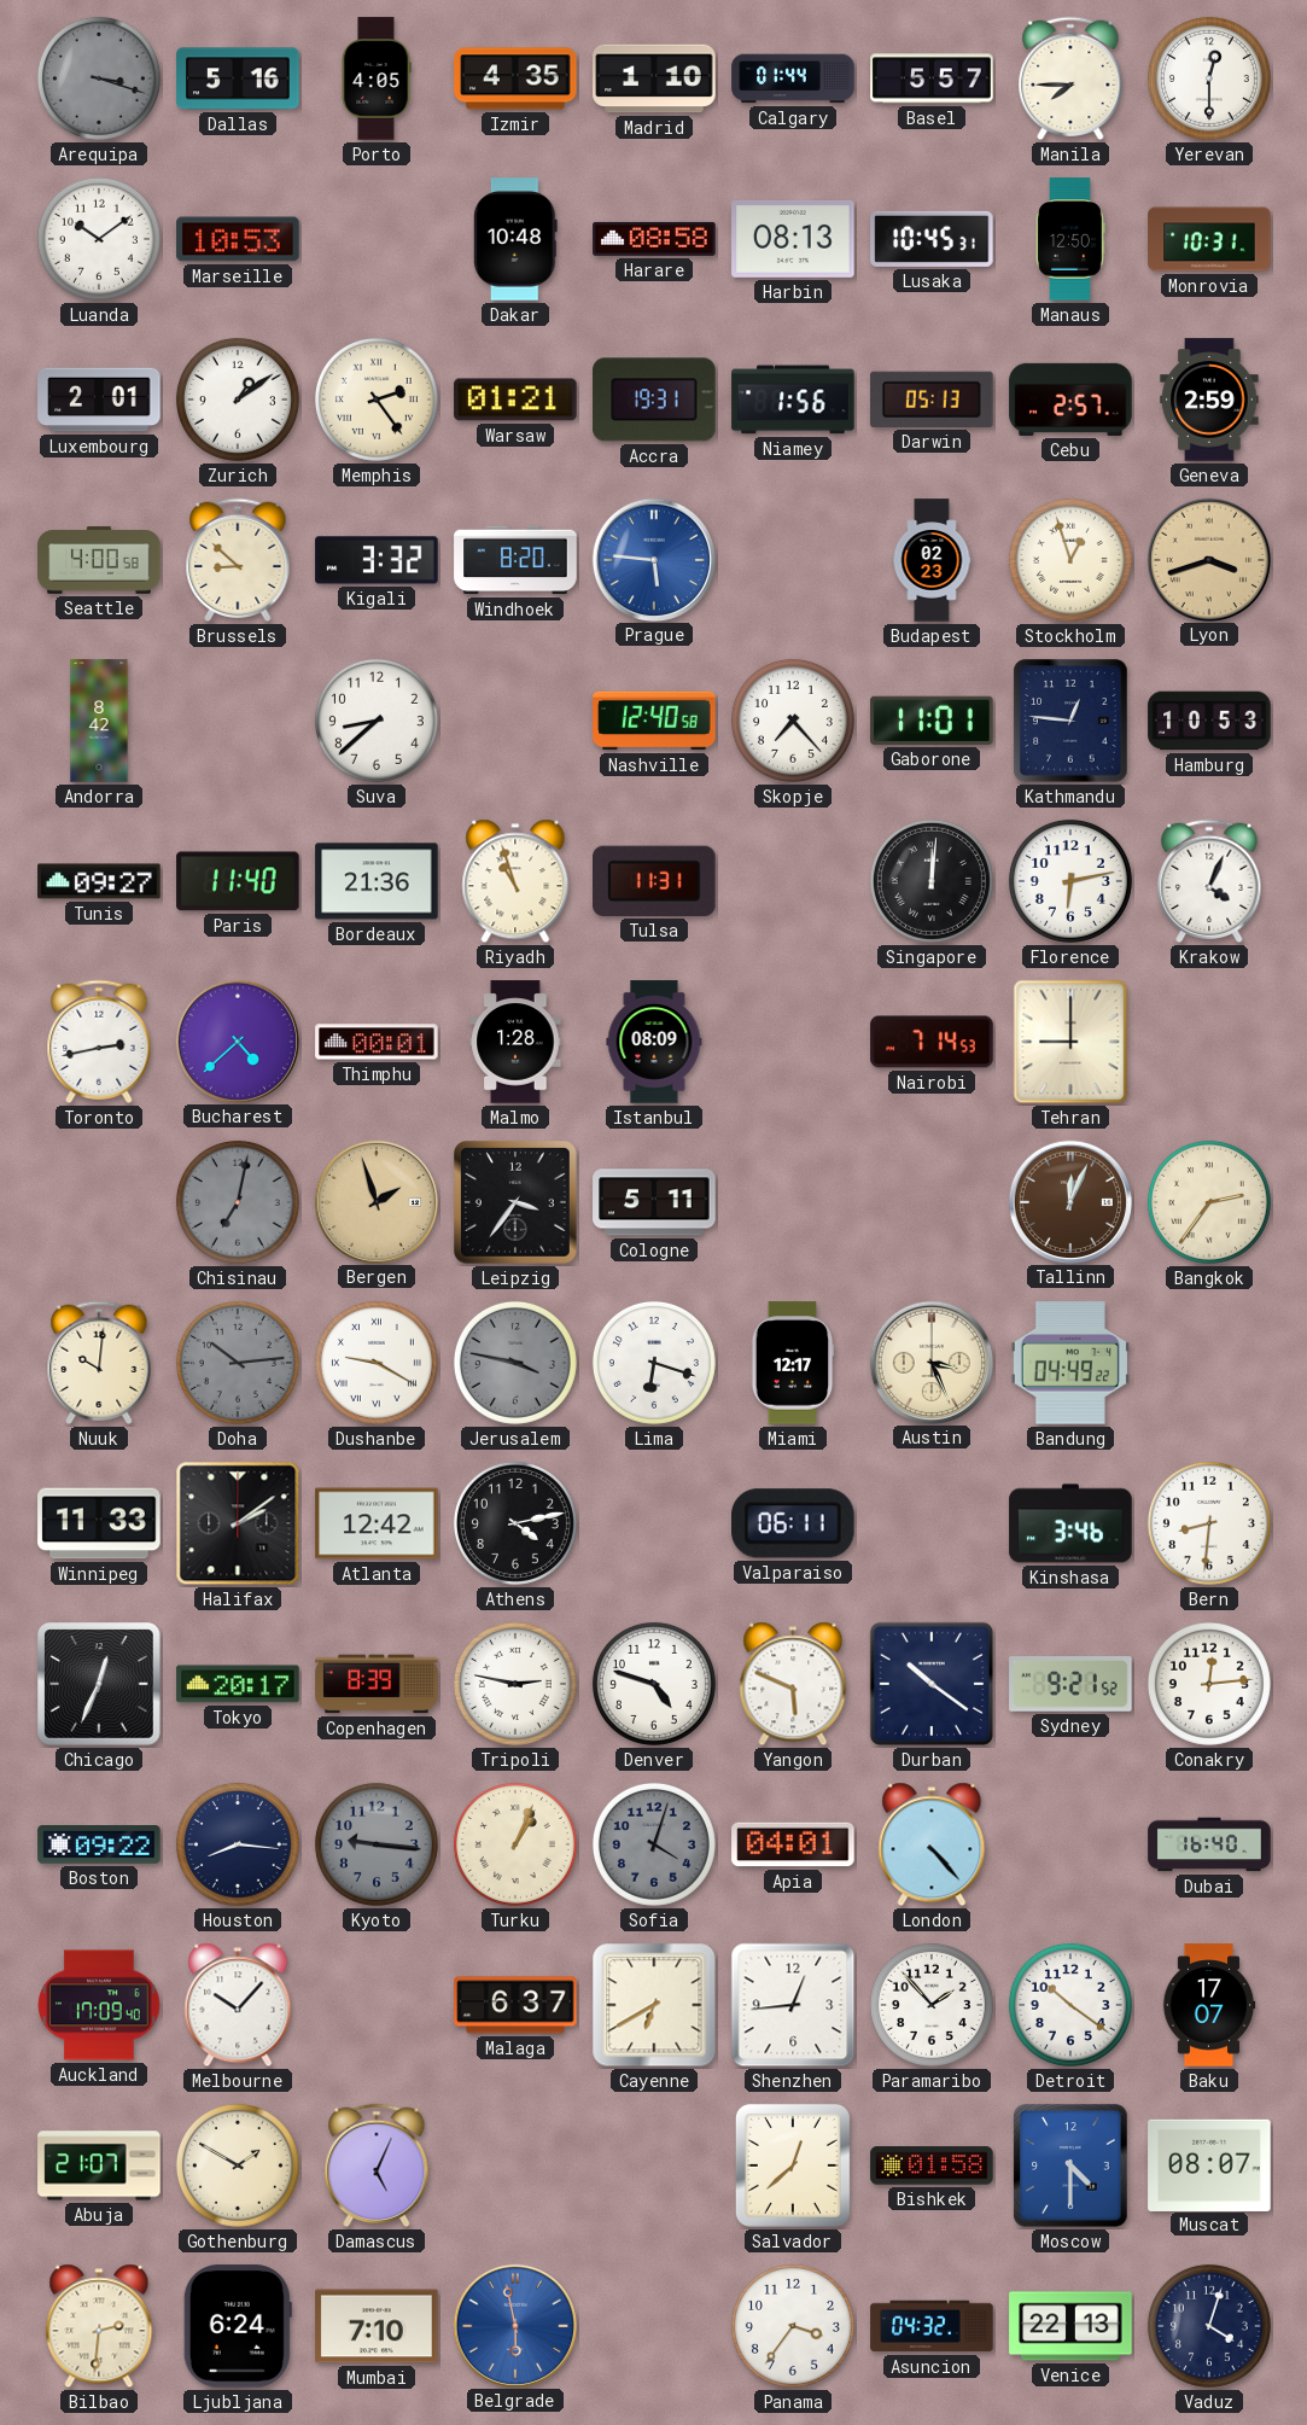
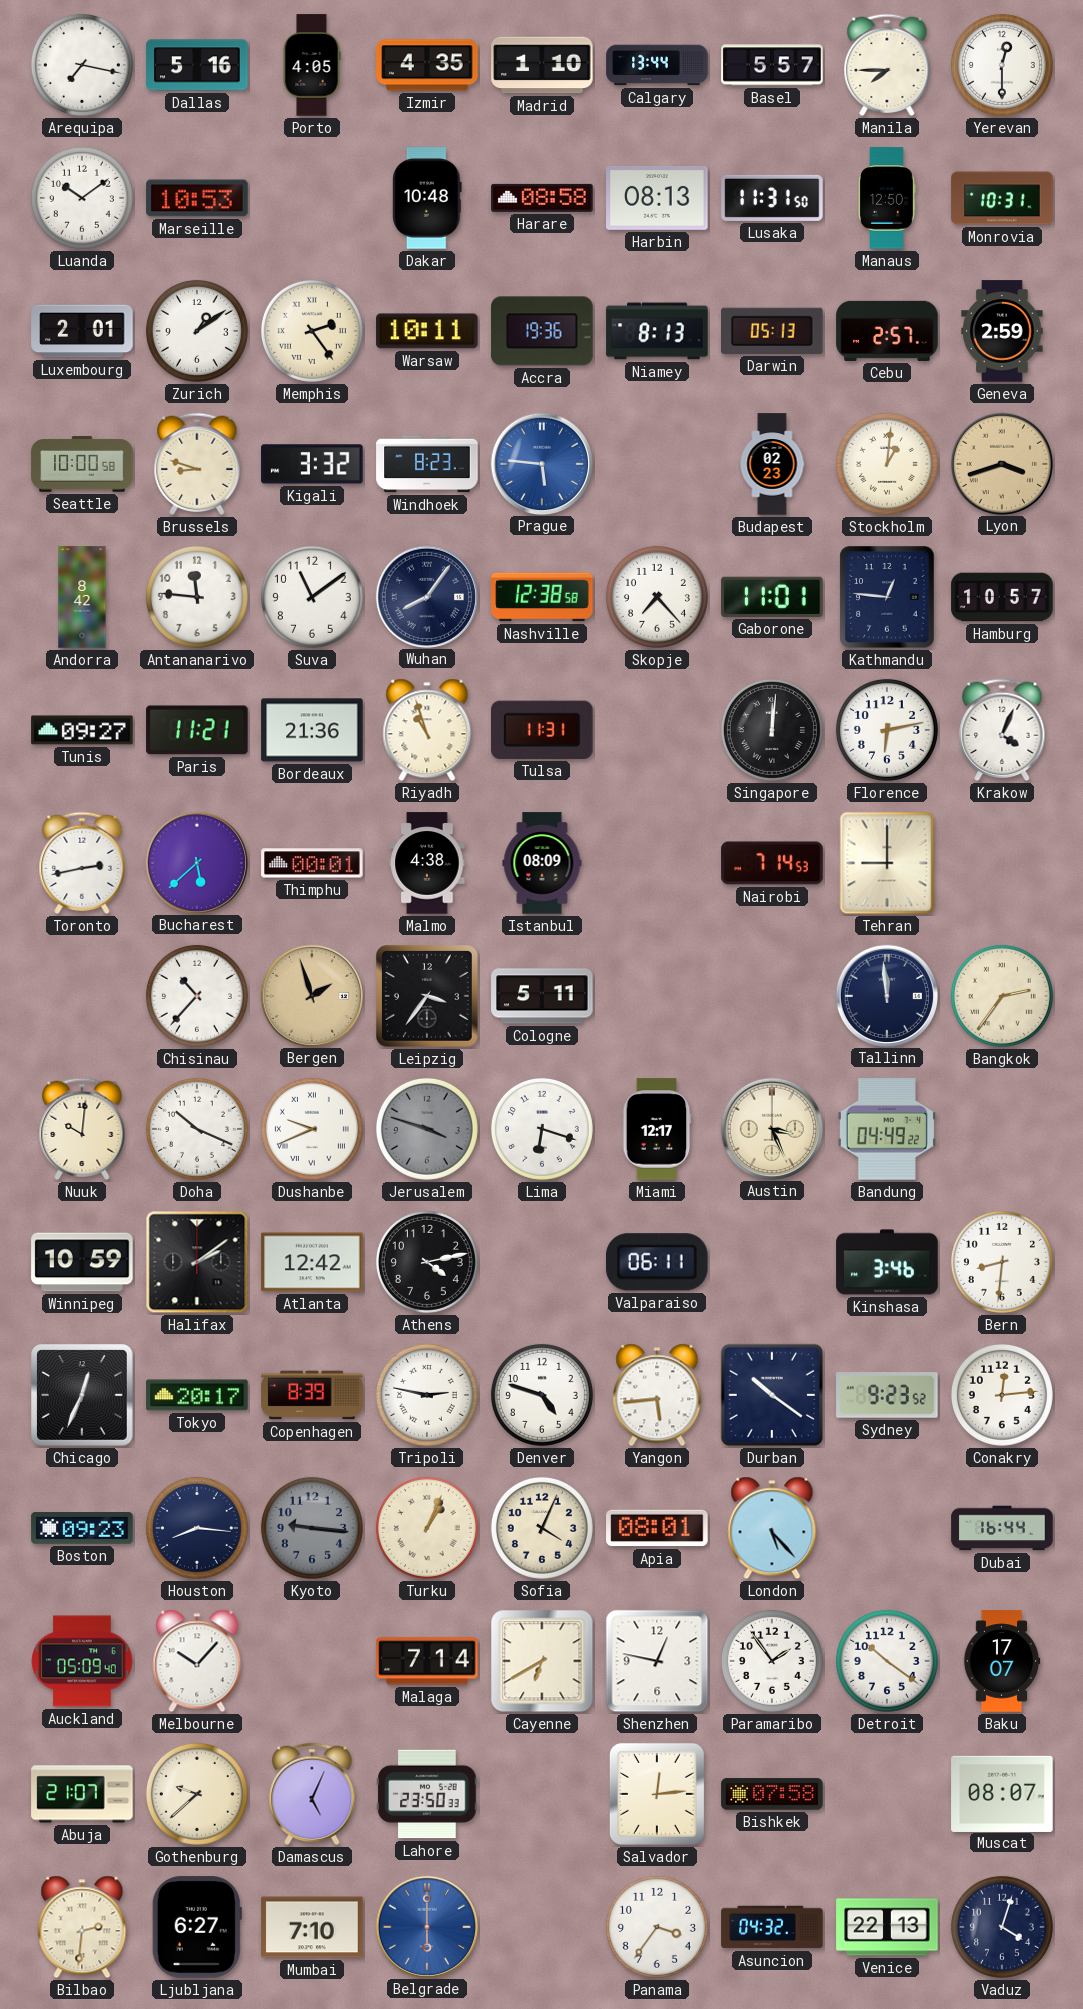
Arequipa: 3:18 -> 7:17
Arequipa dial: grey -> white
Calgary: 01:44 -> 13:44
Lusaka: 10:45 -> 11:31
Warsaw: 01:21 -> 10:11
Accra: 19:31 -> 19:36
Niamey: 1:56 -> 8:13
Seattle: 4:00 -> 10:00
Brussels: 8:52 -> 8:48
Windhoek: 8:20 -> 8:23
Stockholm: 12:57 -> 1:01
Antananarivo: none -> 11:46
Suva: 8:38 -> 11:09
Wuhan: none -> 8:06
Nashville: 12:40 -> 12:38
Hamburg: 10:53 -> 10:57
Paris: 11:40 -> 11:21
Bucharest: 4:38 -> 5:38
Malmo: 1:28 -> 4:38
Chisinau: 7:02 -> 10:37
Chisinau dial: grey -> white
Tallinn: 12:04 -> 11:59
Tallinn dial: brown -> navy
Doha: 10:14 -> 10:19
Doha dial: grey -> white
Dushanbe: 9:20 -> 9:41
Jerusalem: 3:47 -> 3:48
Winnipeg: 11:33 -> 10:59
Yangon: 5:49 -> 5:44
Sydney: 9:21 -> 9:23
Boston: 09:22 -> 09:23
Sofia: 4:03 -> 4:04
Sofia dial: grey -> cream
Apia: 04:01 -> 08:01
London: 4:23 -> 5:23
Dubai: 16:40 -> 16:44
Auckland: 17:09 -> 05:09
Malaga: 6:37 -> 7:14
Shenzhen: 12:44 -> 12:47
Paramaribo: 1:53 -> 1:54
Gothenburg: 1:50 -> 9:38
Lahore: none -> 23:50
Salvador: 12:38 -> 12:14
Bishkek: 01:58 -> 07:58
Moscow: 4:30 -> none
Ljubljana: 6:24 -> 6:27
Belgrade: 5:58 -> 6:00
